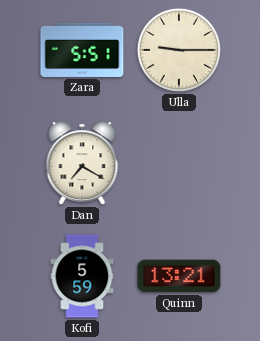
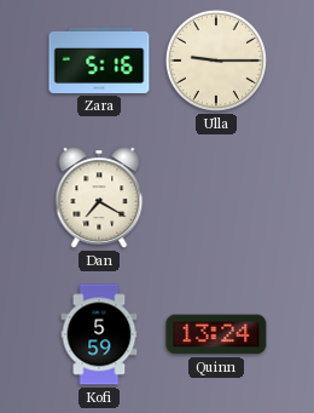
Zara: 5:51 -> 5:16
Quinn: 13:21 -> 13:24
